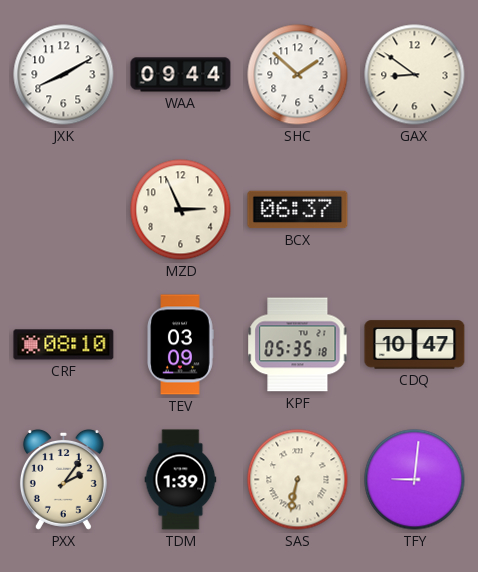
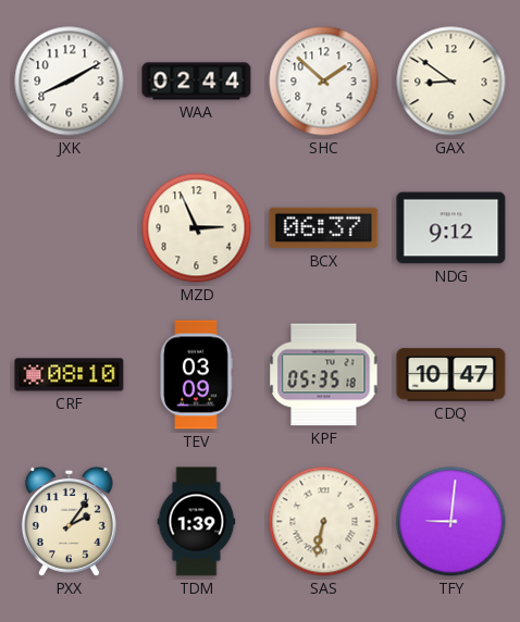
WAA: 09:44 -> 02:44
NDG: none -> 9:12
